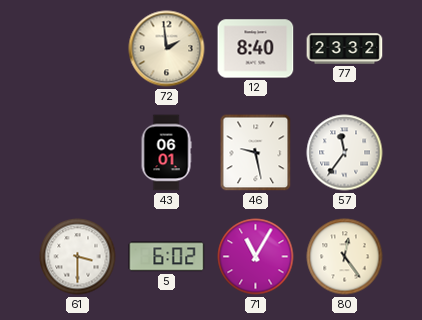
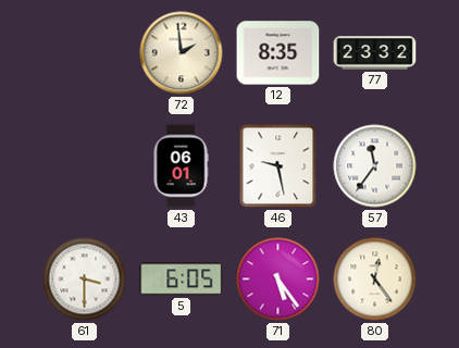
12: 8:40 -> 8:35
5: 6:02 -> 6:05
71: 11:05 -> 5:24
